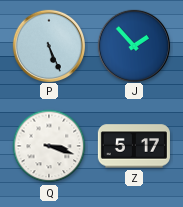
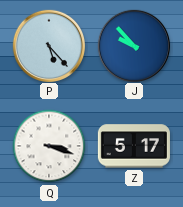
P: 5:26 -> 5:23
J: 1:53 -> 9:53
